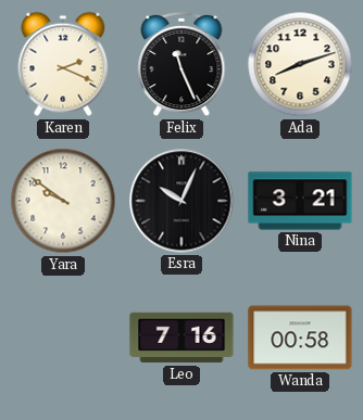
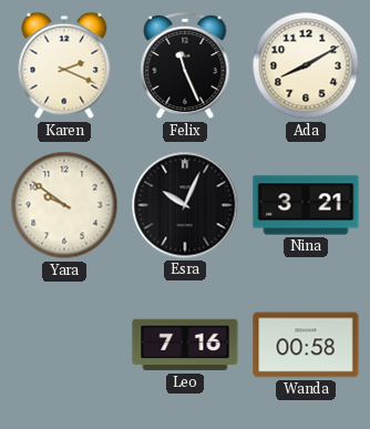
Ada: 8:12 -> 8:10
